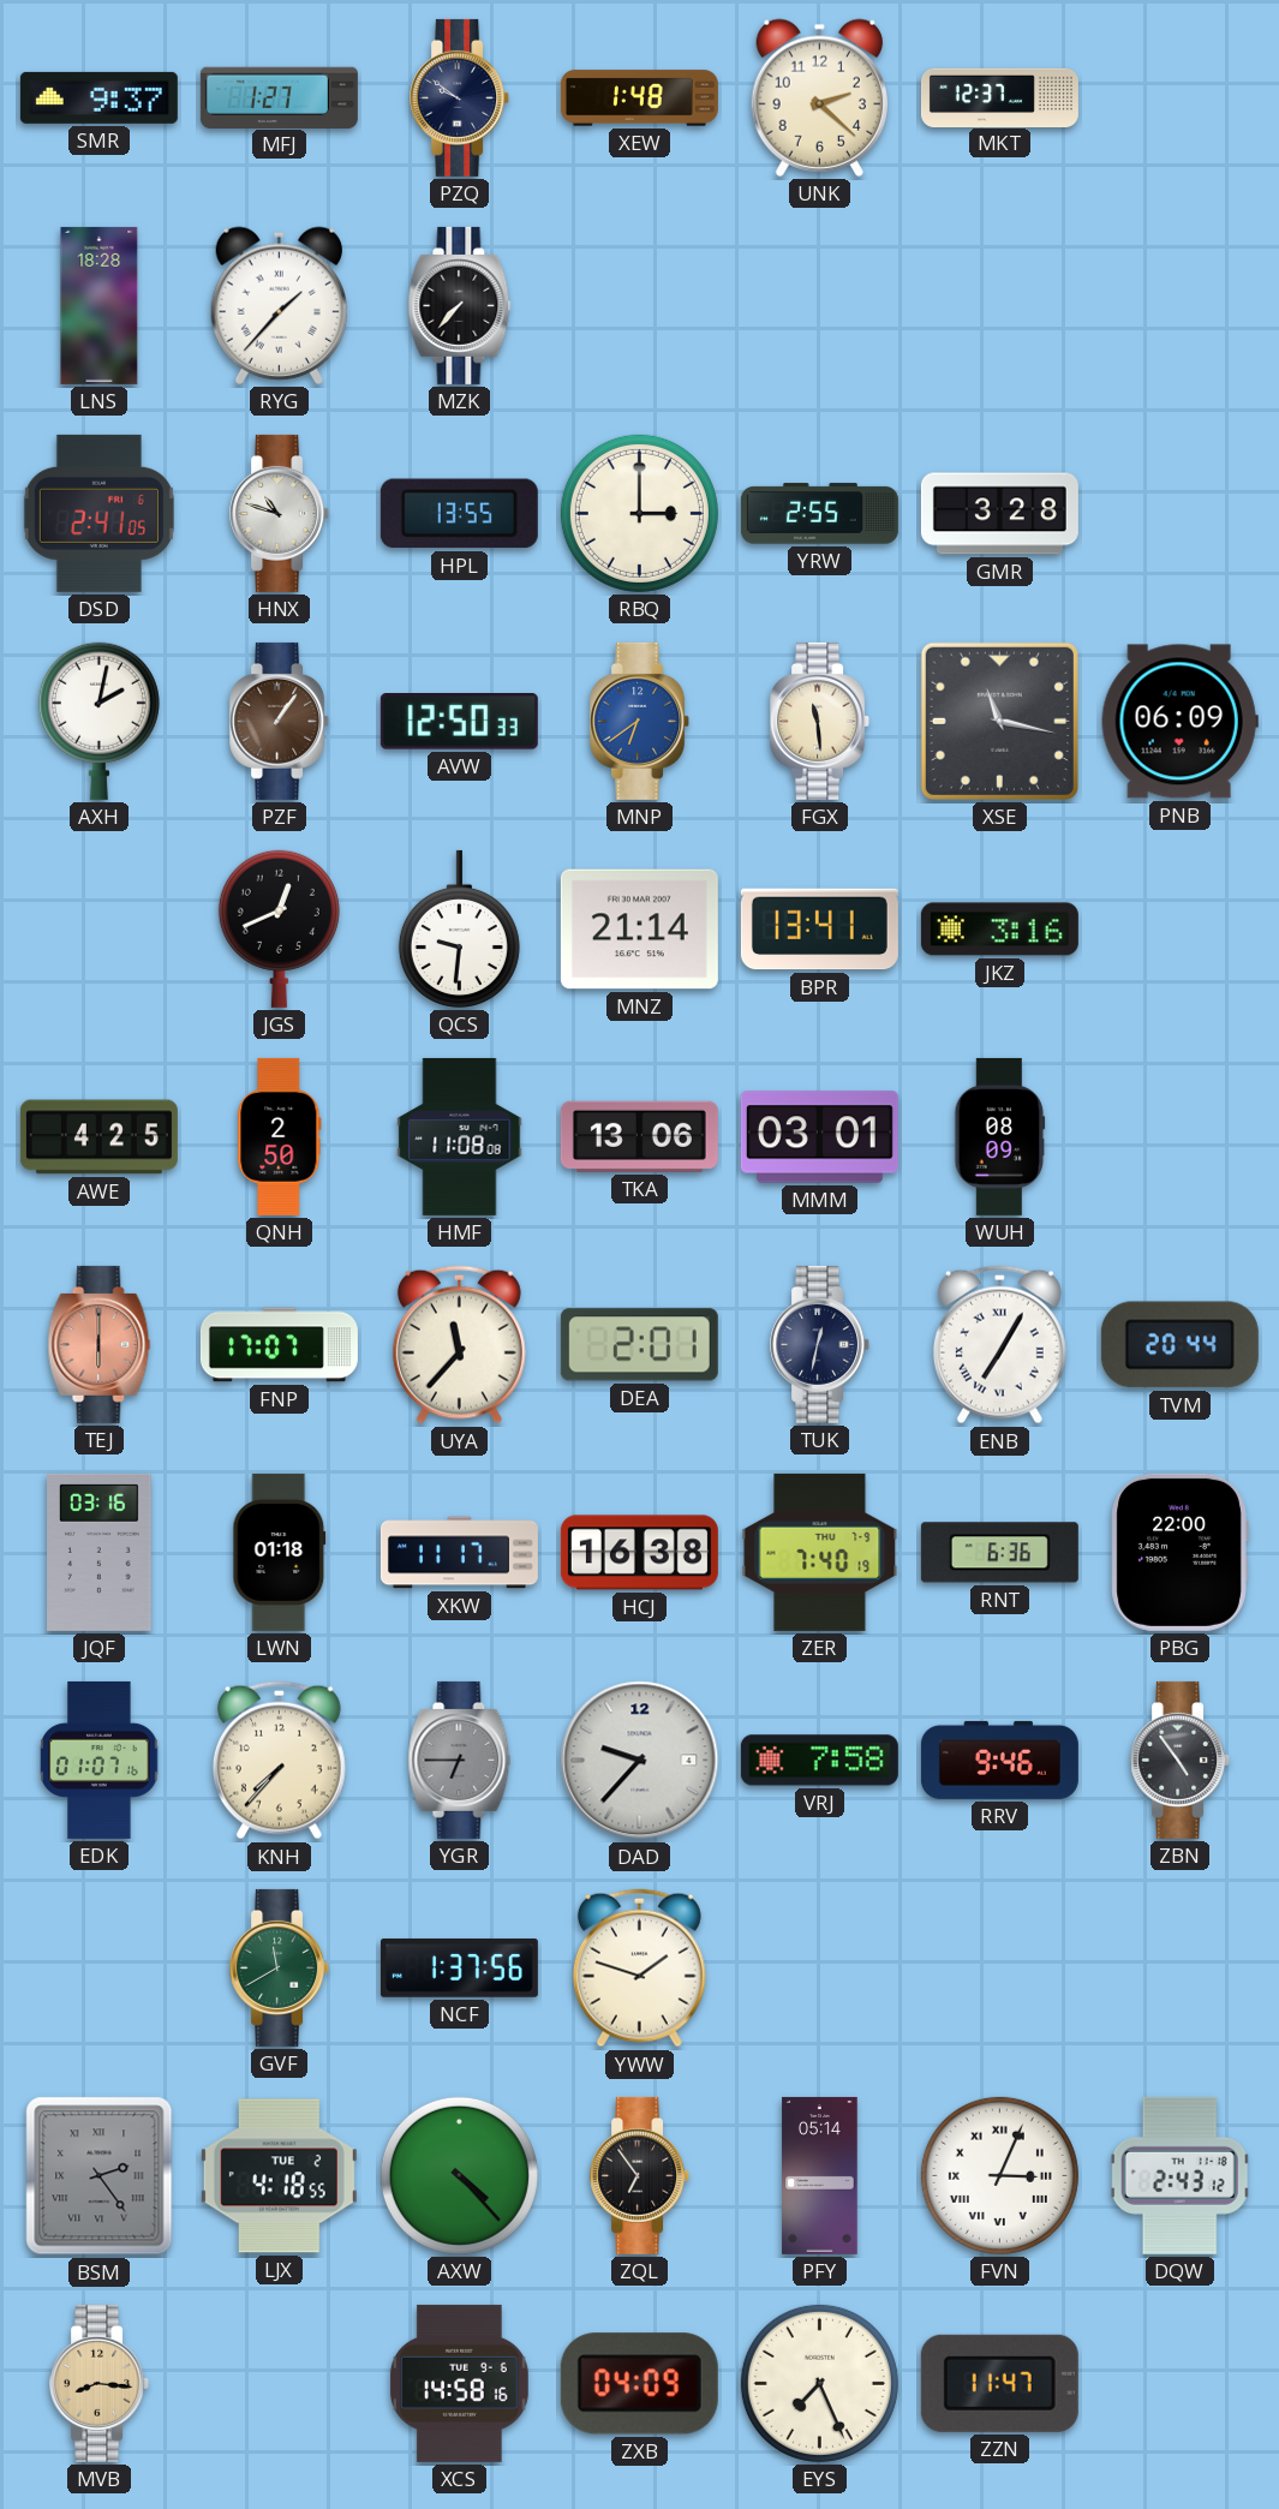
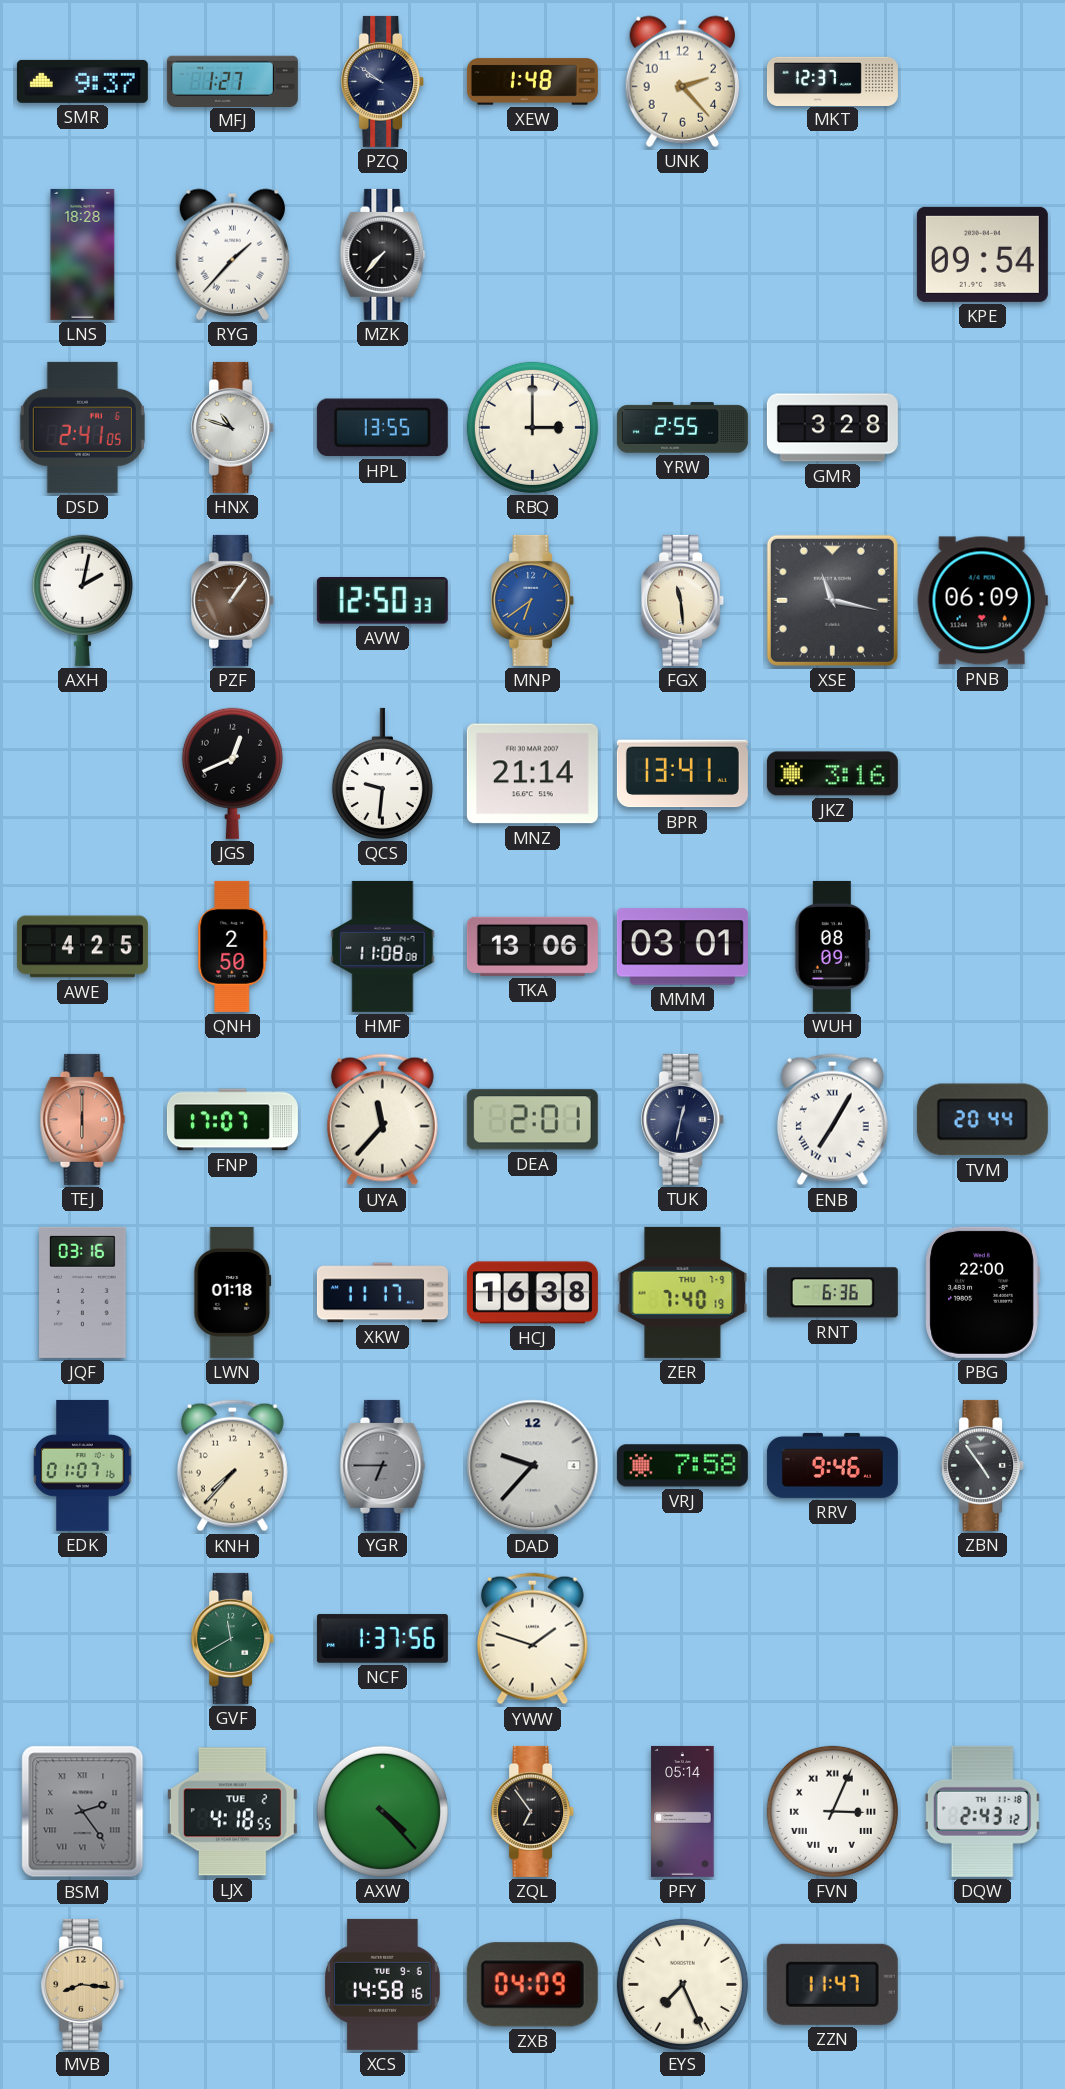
UNK: 2:22 -> 2:23
KPE: none -> 09:54
